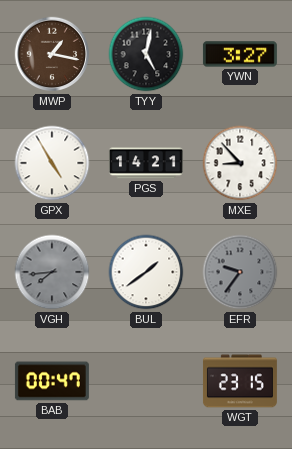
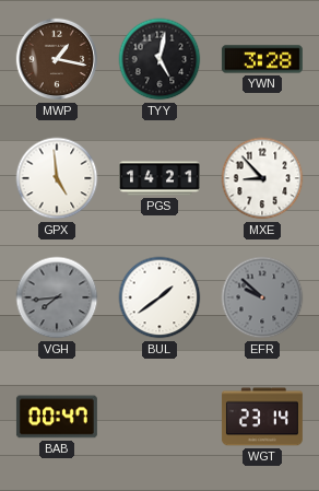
YWN: 3:27 -> 3:28
GPX: 4:55 -> 4:59
EFR: 9:36 -> 9:52
WGT: 23:15 -> 23:14
